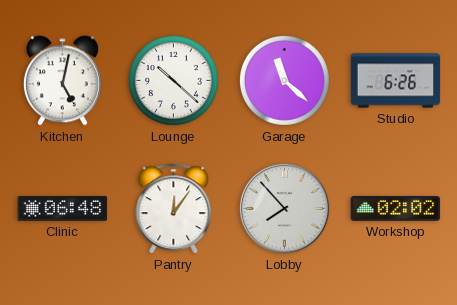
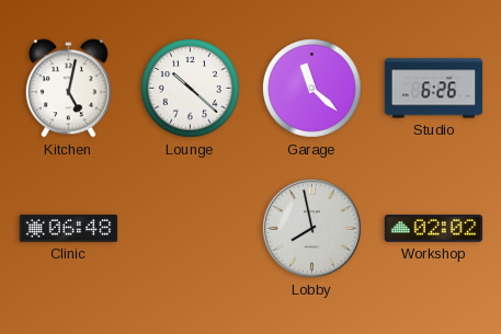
Pantry: 12:06 -> none
Lobby: 7:53 -> 7:58
